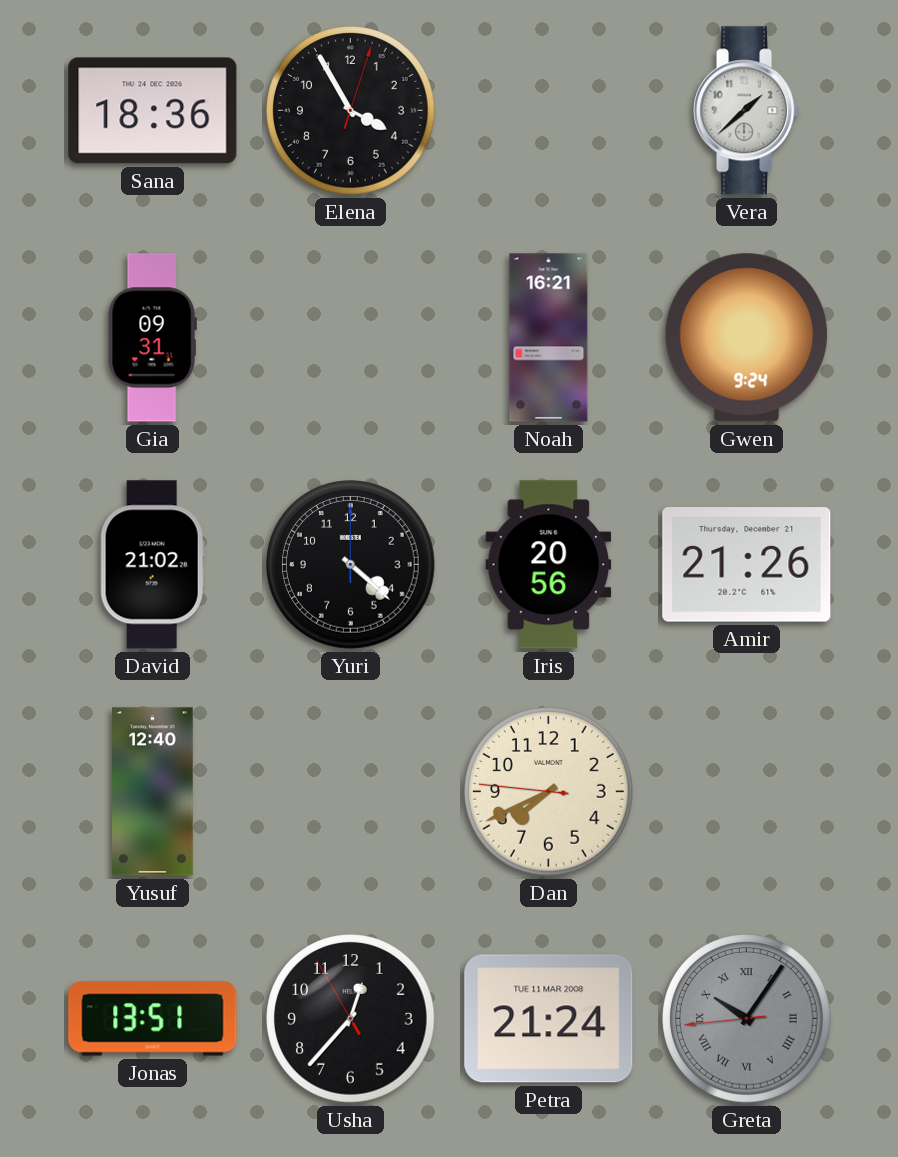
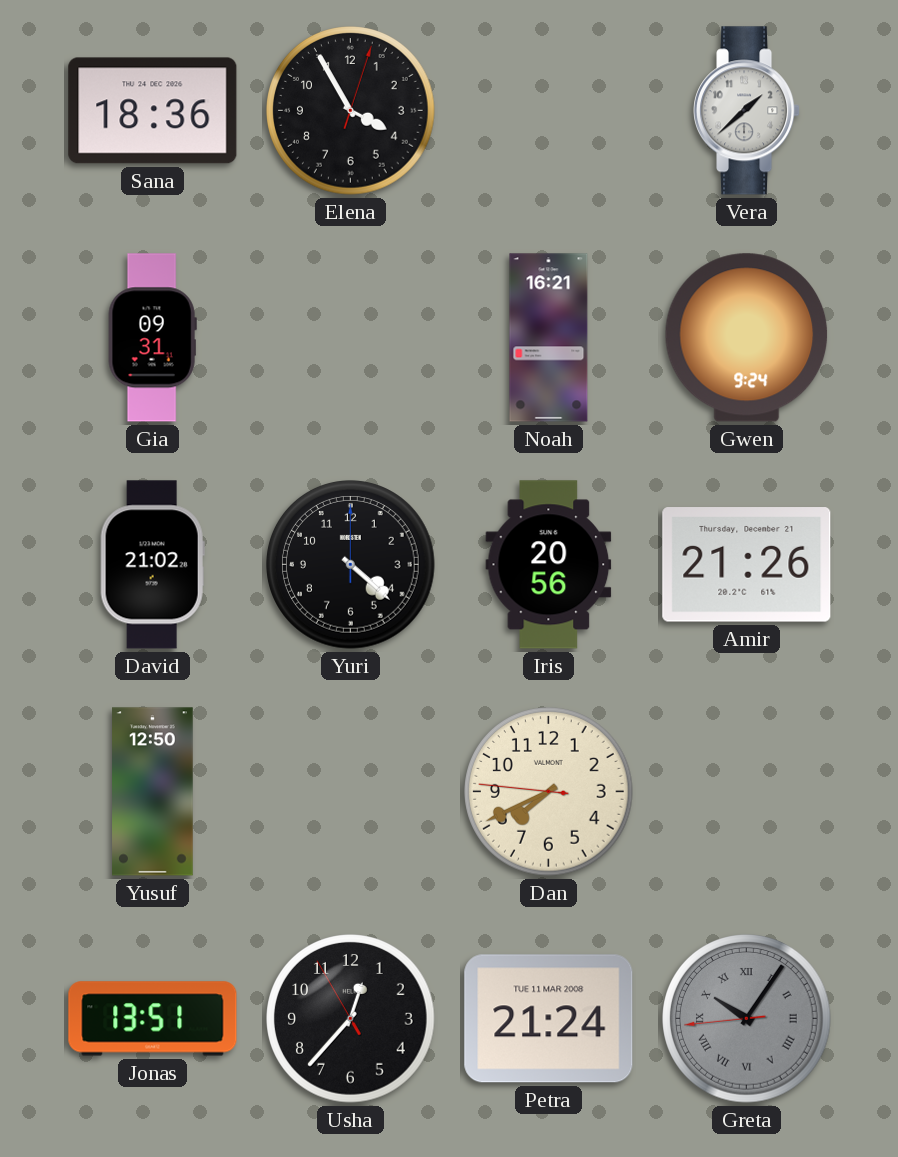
Yusuf: 12:40 -> 12:50
